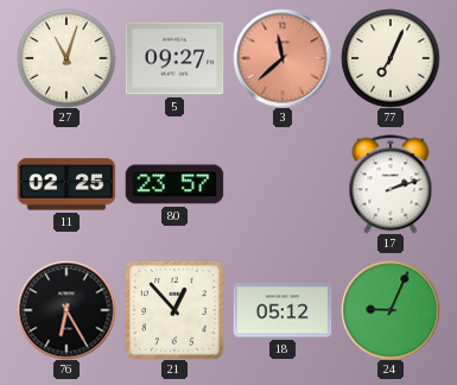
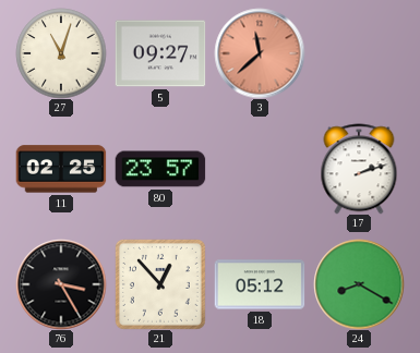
77: 7:04 -> none
76: 6:25 -> 3:25
24: 9:04 -> 8:20
